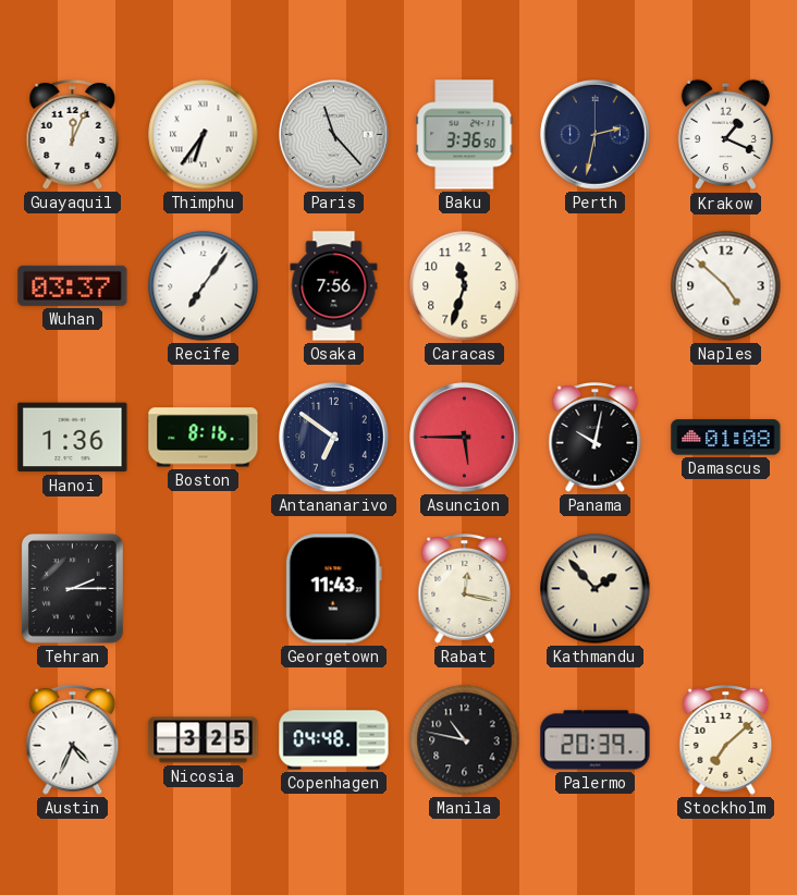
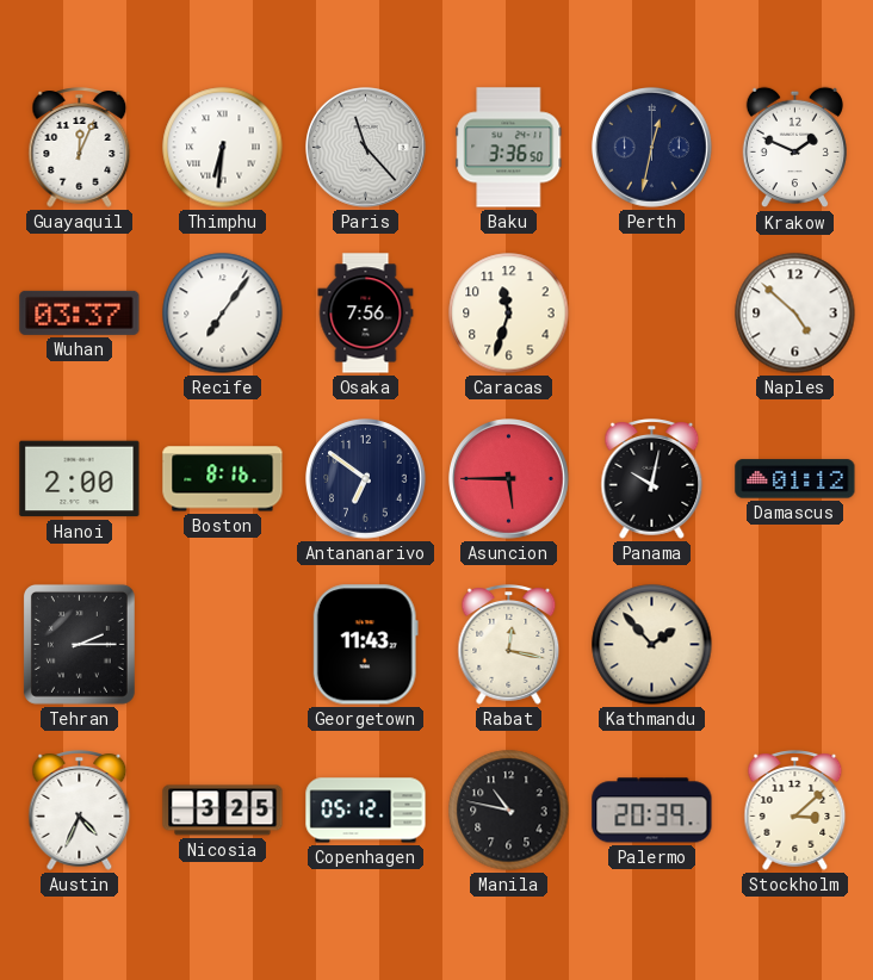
Thimphu: 6:36 -> 6:31
Perth: 2:32 -> 12:32
Krakow: 1:19 -> 1:49
Hanoi: 1:36 -> 2:00
Damascus: 01:08 -> 01:12
Copenhagen: 04:48 -> 05:12
Stockholm: 7:08 -> 3:08
